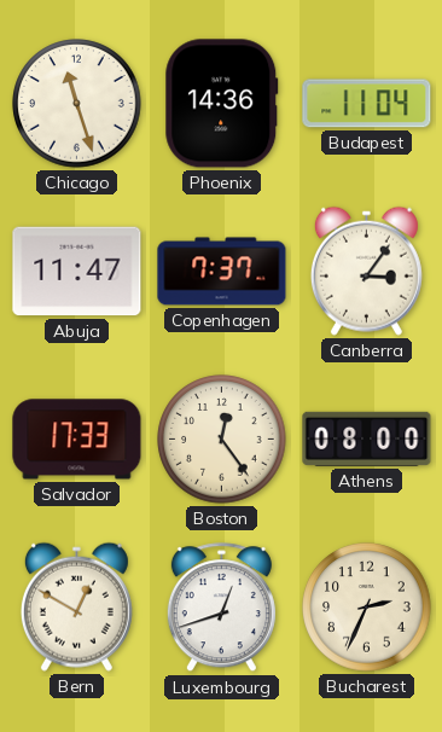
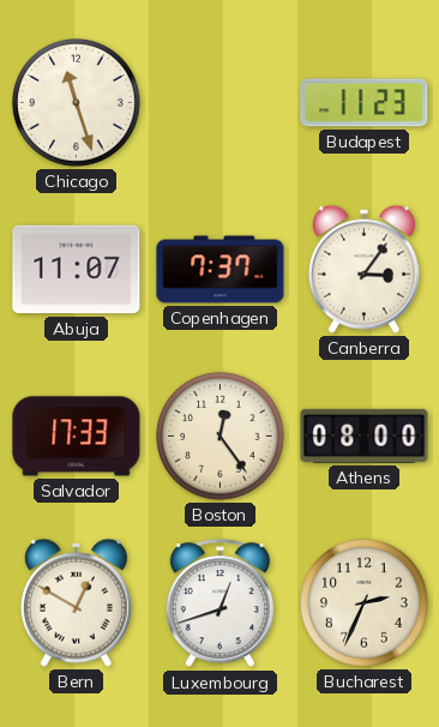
Phoenix: 14:36 -> none
Budapest: 11:04 -> 11:23
Abuja: 11:47 -> 11:07
